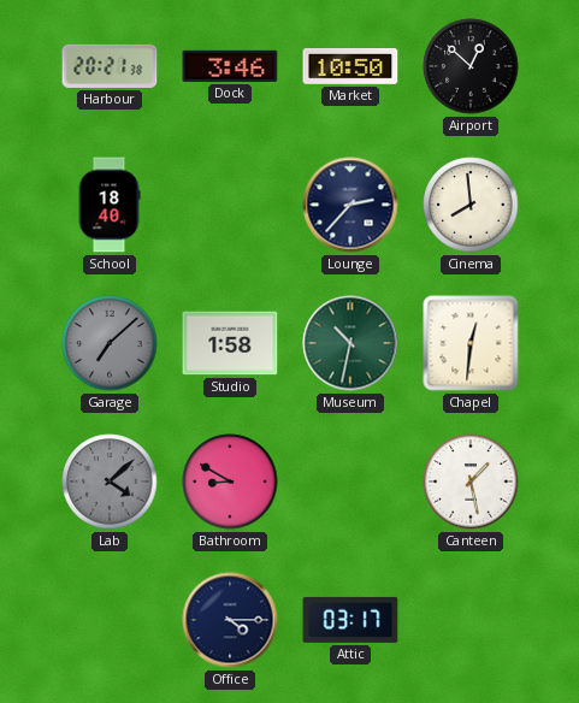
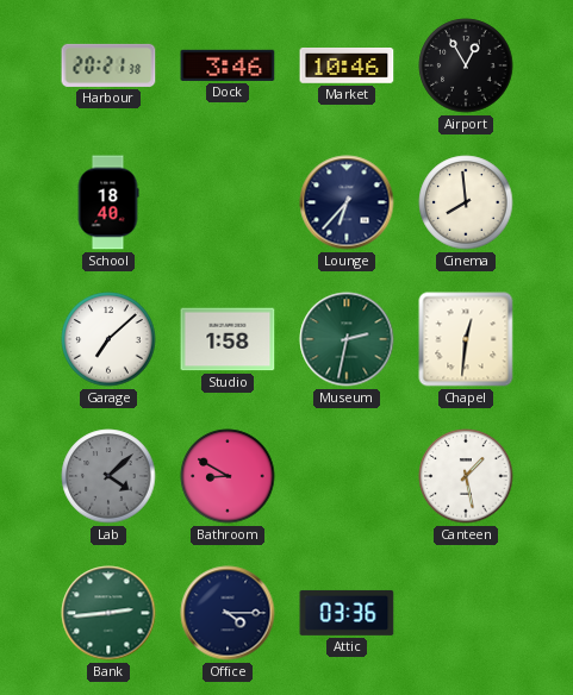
Market: 10:50 -> 10:46
Airport: 12:52 -> 12:55
Lounge: 2:37 -> 6:37
Garage dial: grey -> white
Museum: 10:32 -> 2:32
Bank: none -> 2:44
Attic: 03:17 -> 03:36
